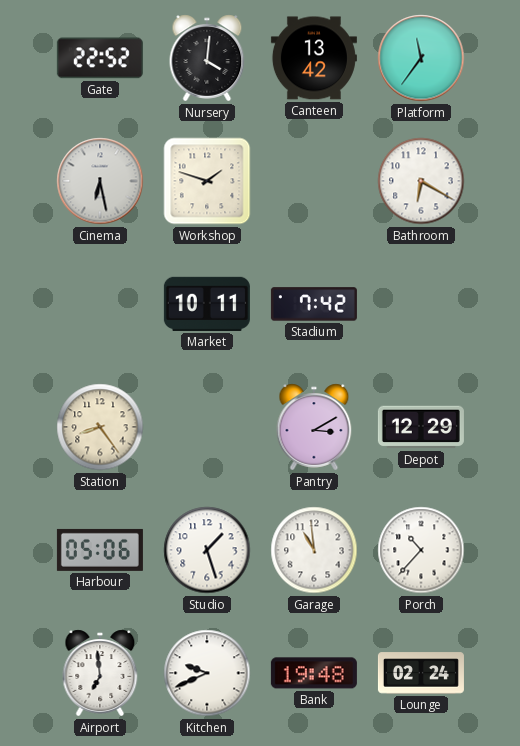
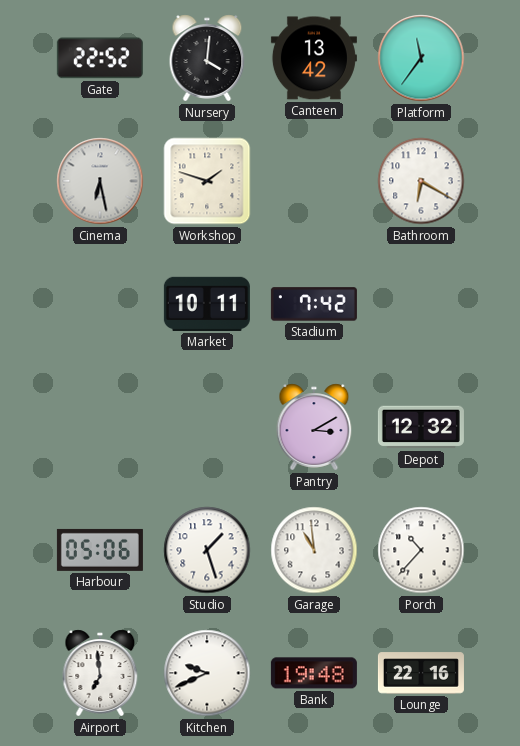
Station: 8:24 -> none
Depot: 12:29 -> 12:32
Lounge: 02:24 -> 22:16
